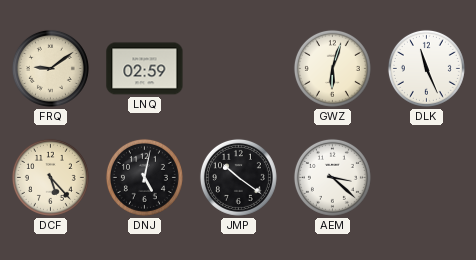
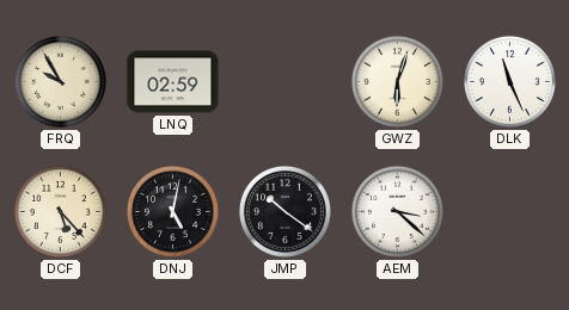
FRQ: 9:09 -> 9:55
